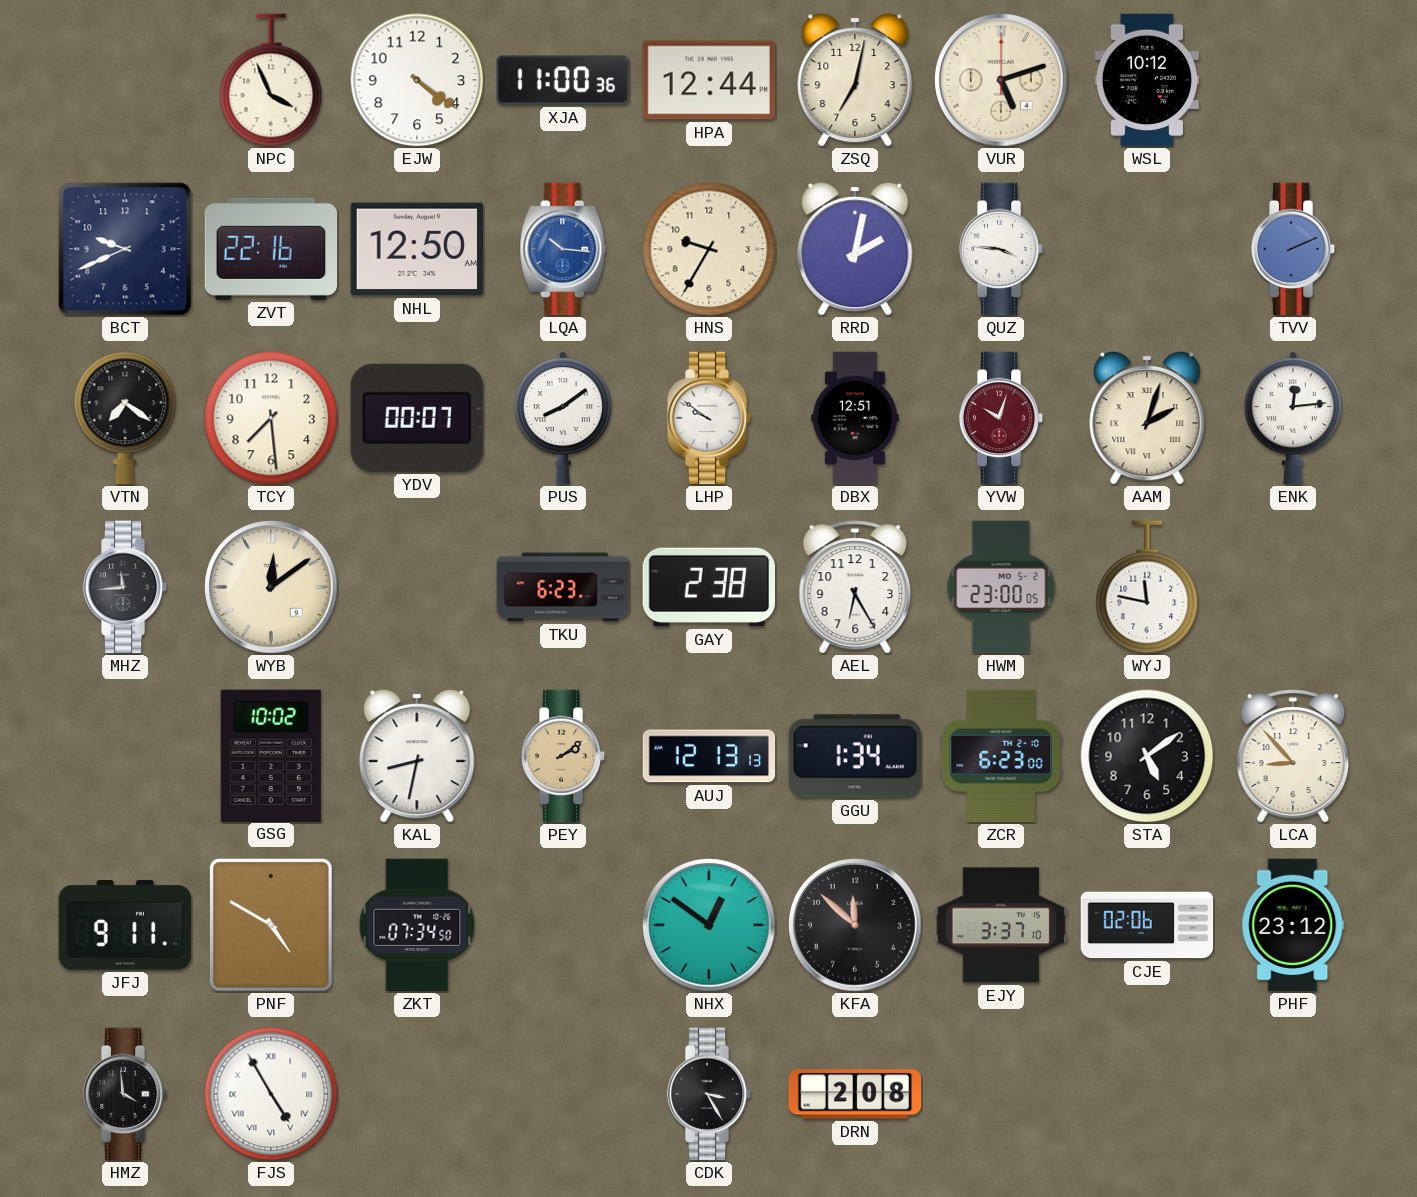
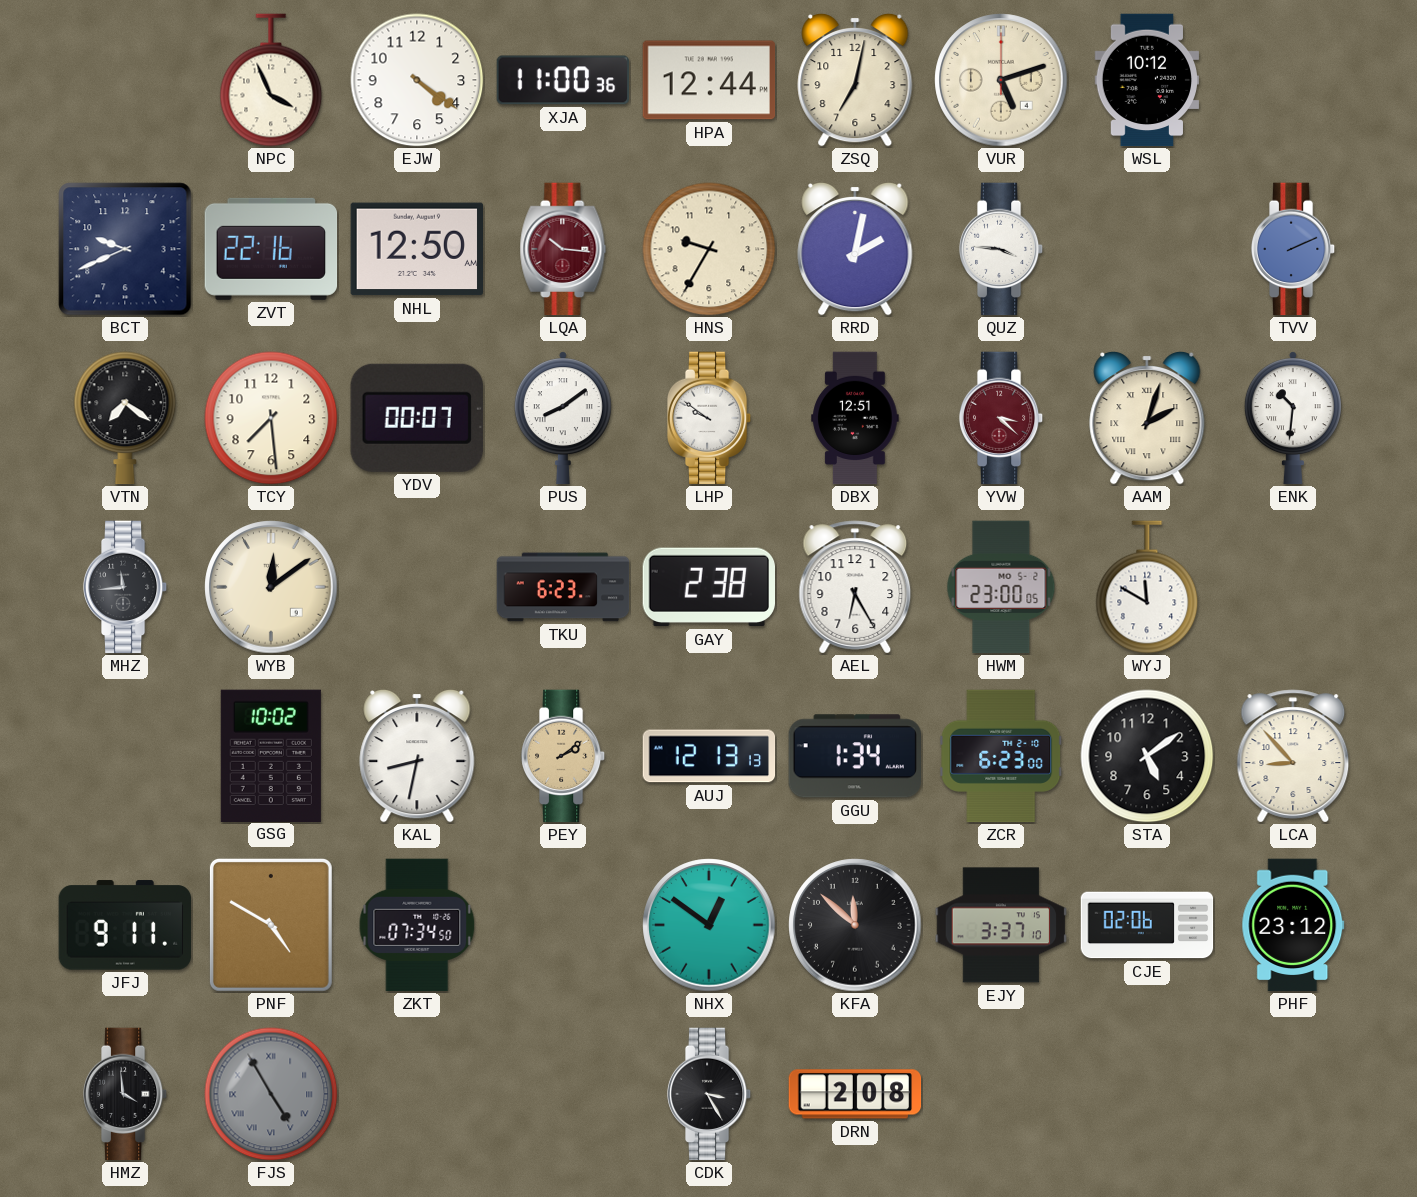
LQA dial: blue -> burgundy
YVW: 10:03 -> 3:22
ENK: 12:14 -> 10:31
WYJ: 11:47 -> 11:50
FJS dial: white -> grey
